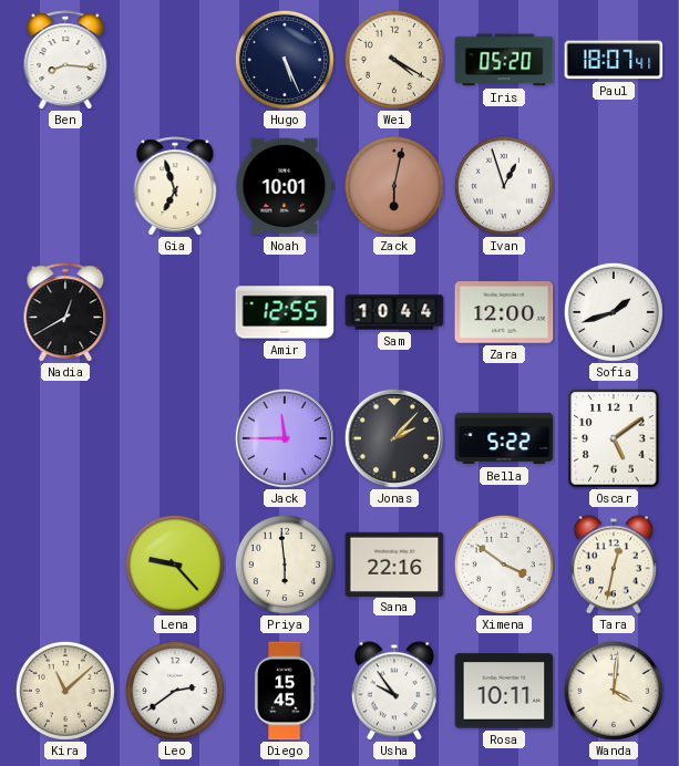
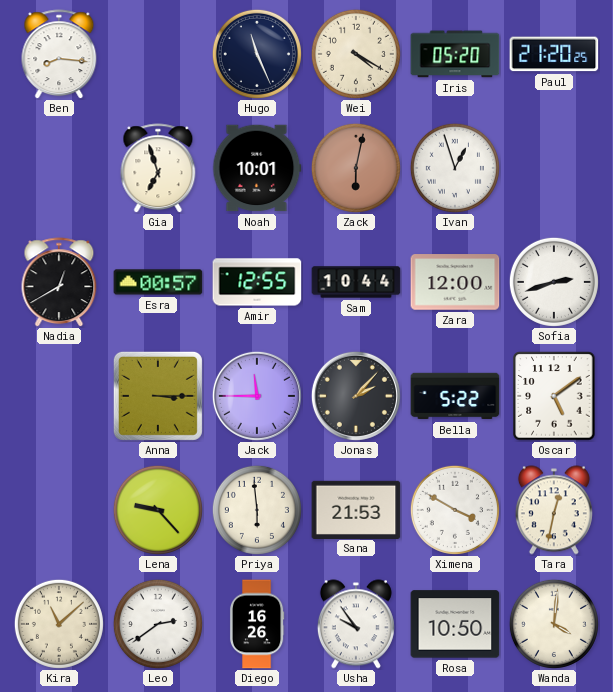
Hugo: 5:26 -> 11:26
Paul: 18:07 -> 21:20
Esra: none -> 00:57
Sofia: 1:42 -> 2:42
Anna: none -> 3:15
Sana: 22:16 -> 21:53
Ximena: 3:51 -> 3:50
Diego: 15:45 -> 16:26
Rosa: 10:11 -> 10:50
